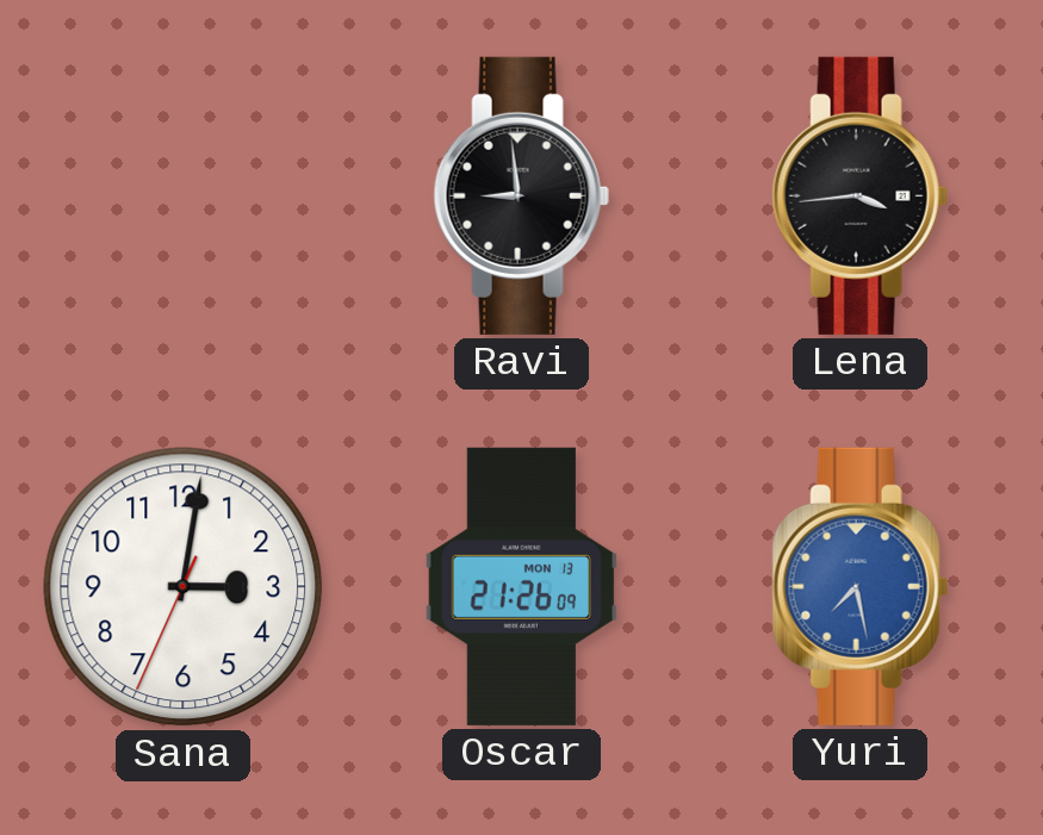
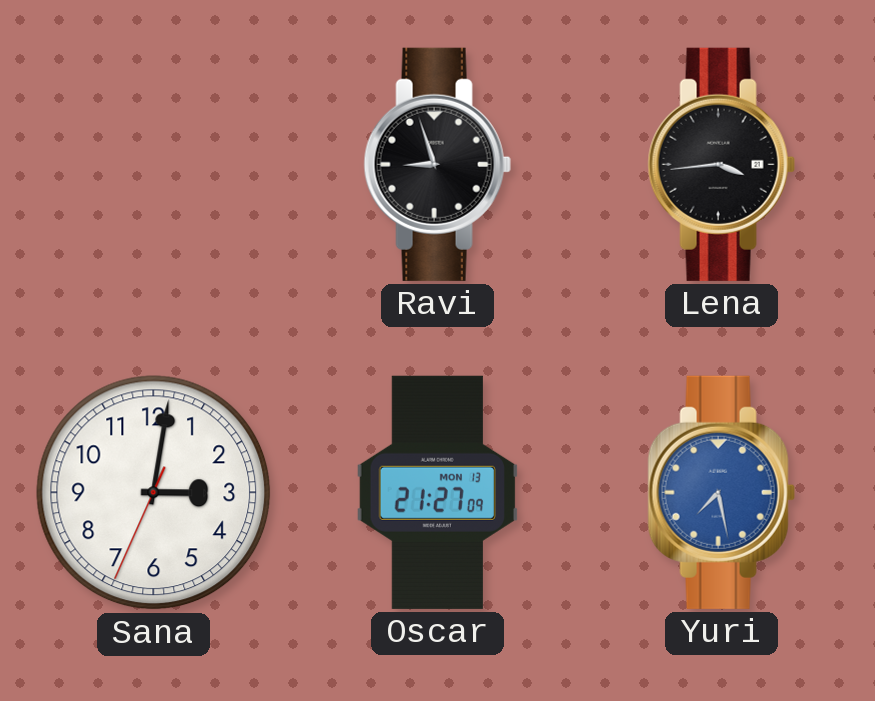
Ravi: 8:59 -> 8:57
Oscar: 21:26 -> 21:27
